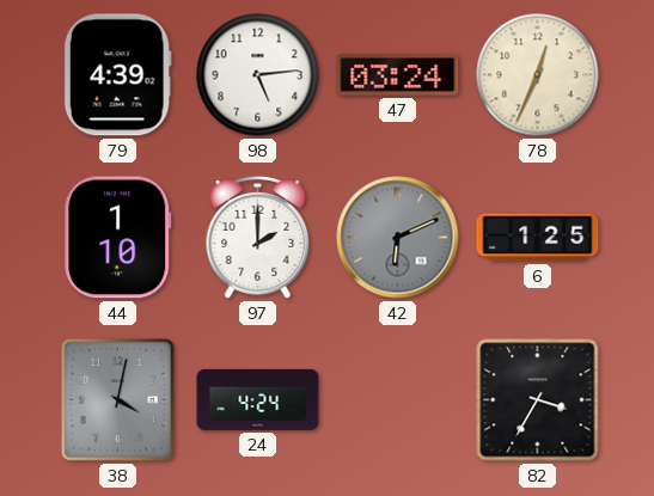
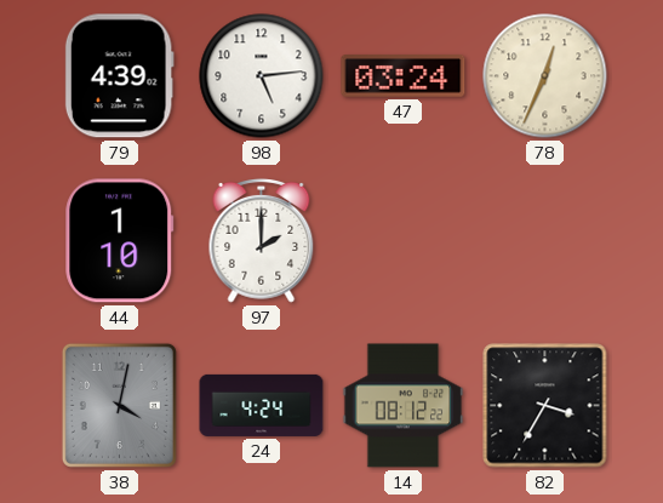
42: 6:11 -> none
6: 1:25 -> none
14: none -> 08:12
